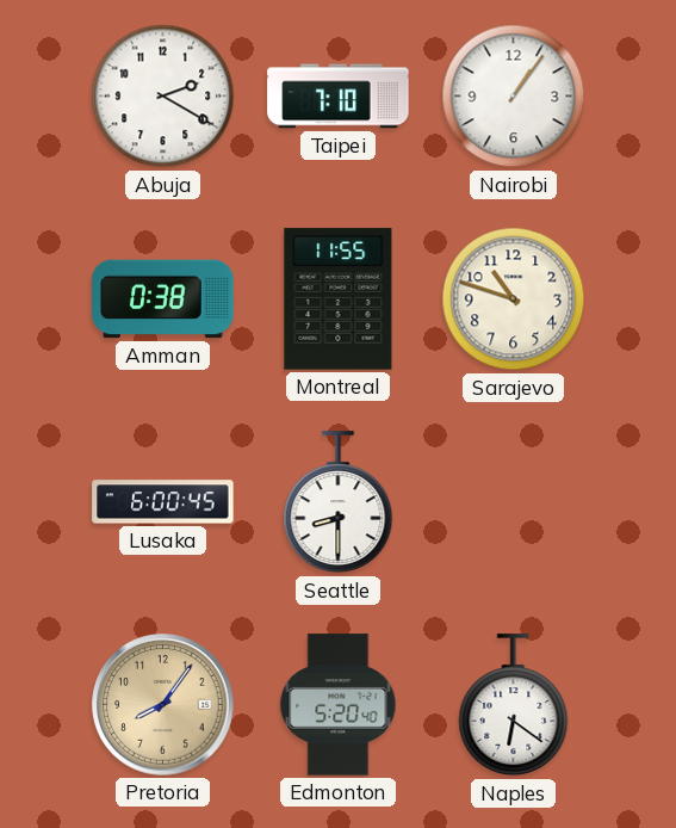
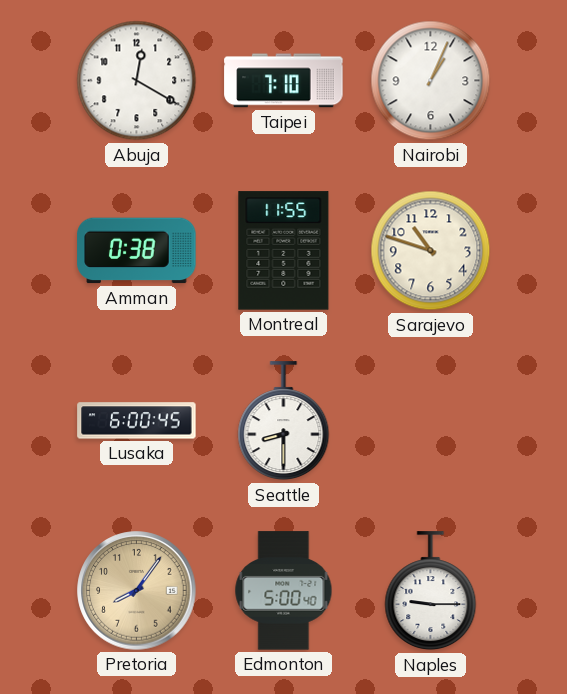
Abuja: 2:20 -> 12:20
Nairobi: 1:06 -> 1:04
Edmonton: 5:20 -> 5:00
Naples: 6:21 -> 9:15
